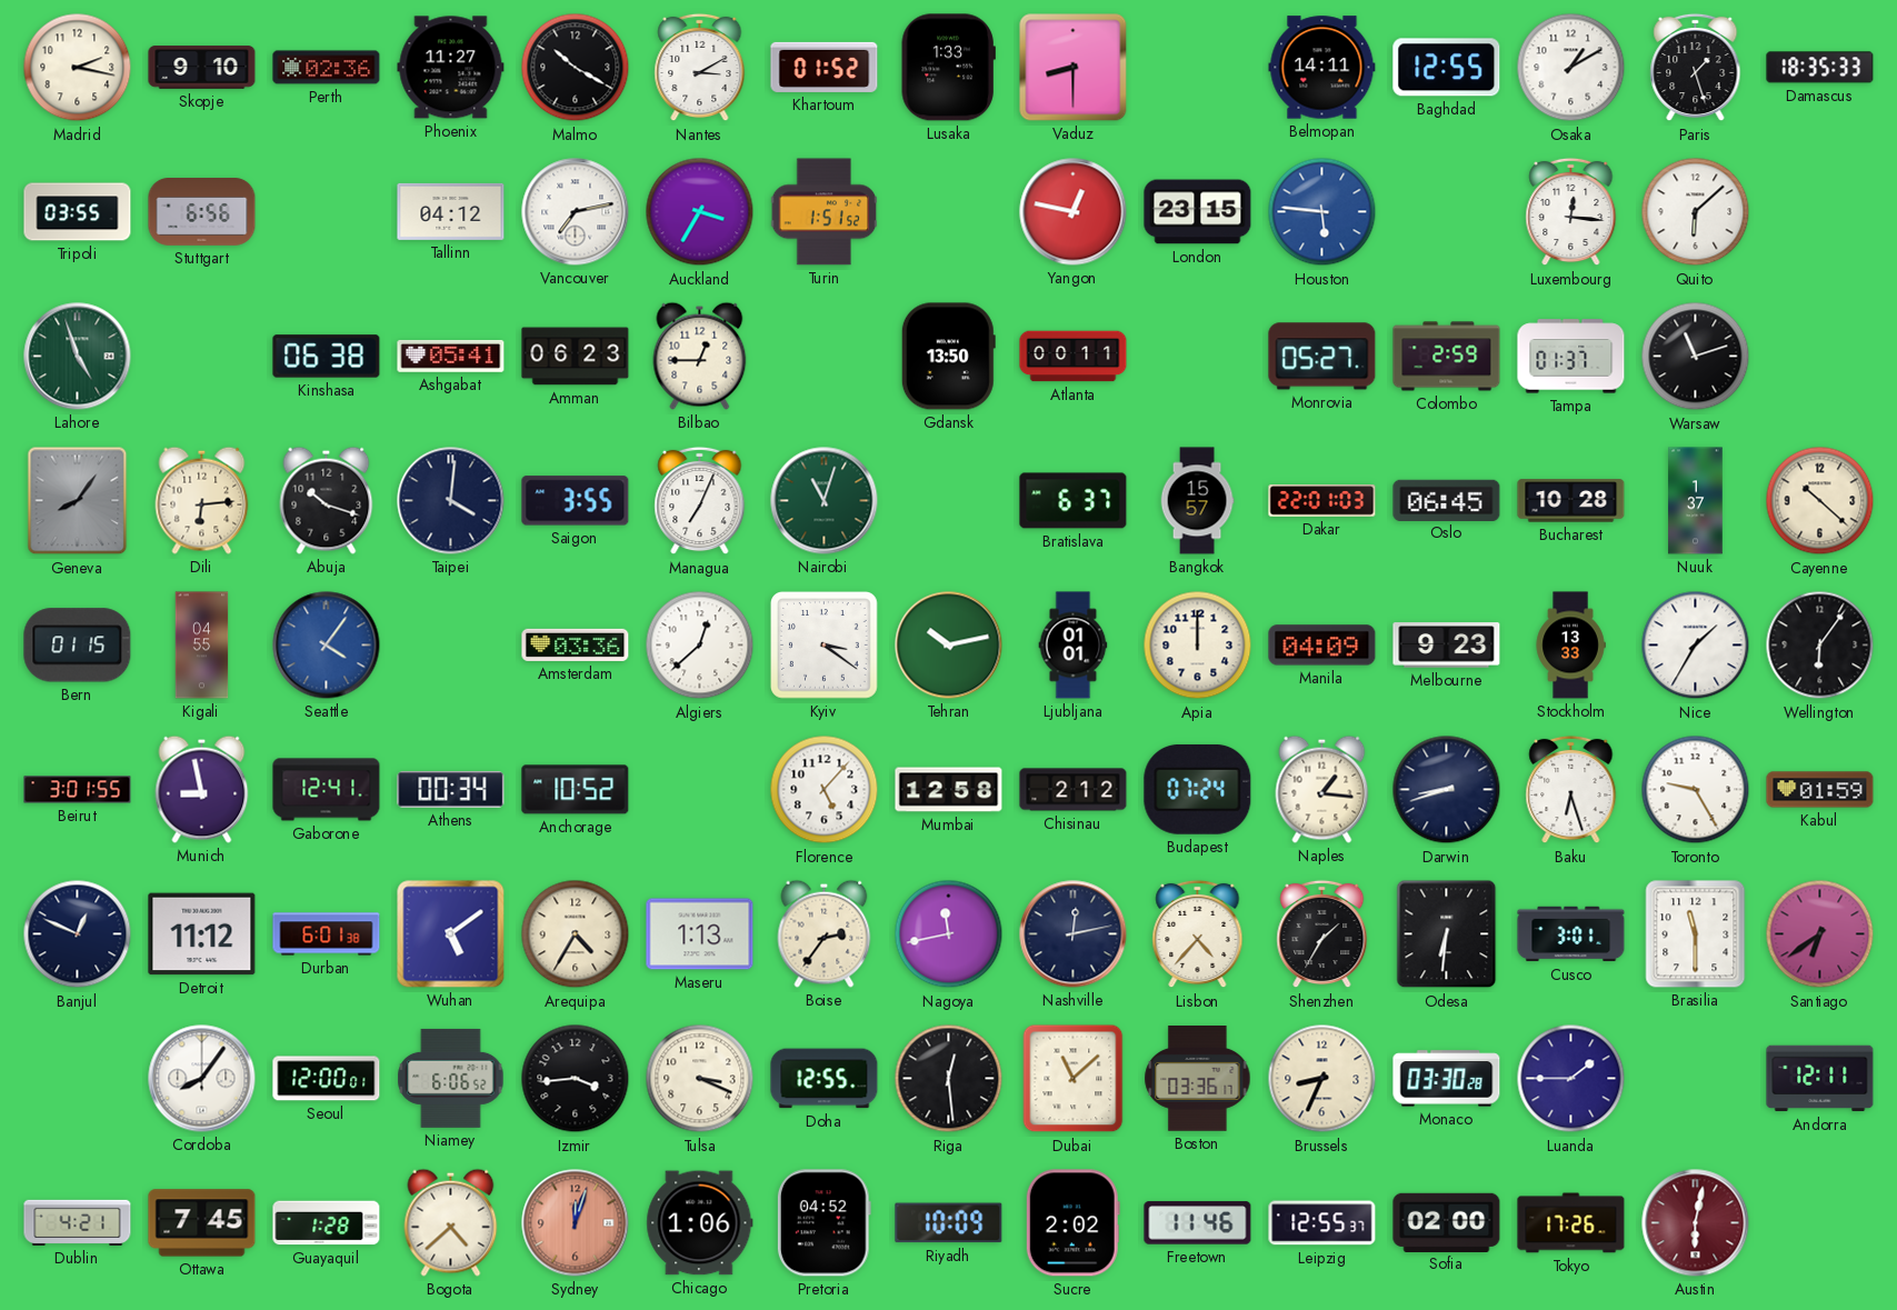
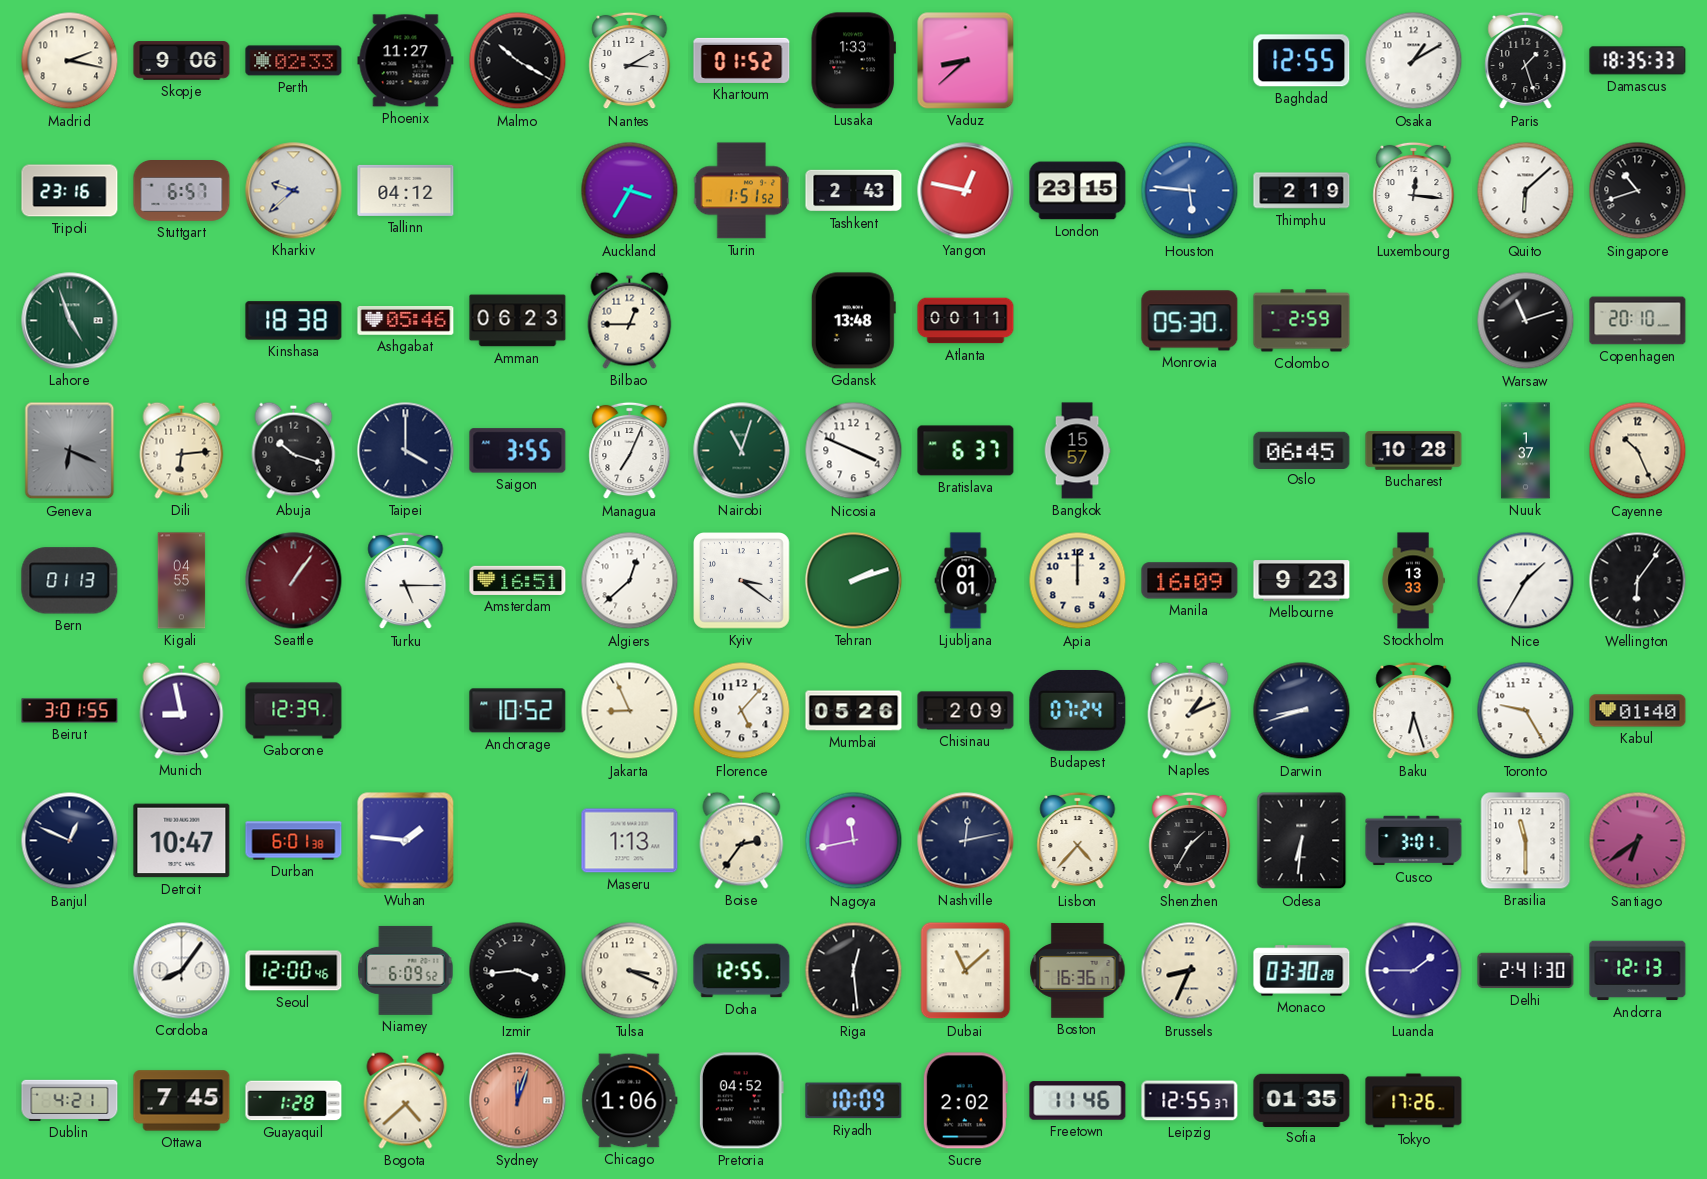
Skopje: 9:10 -> 9:06
Perth: 02:36 -> 02:33
Vaduz: 8:30 -> 8:38
Belmopan: 14:11 -> none
Tripoli: 03:55 -> 23:16
Stuttgart: 6:56 -> 6:57
Kharkiv: none -> 9:38
Vancouver: 7:13 -> none
Tashkent: none -> 2:43
Thimphu: none -> 2:19
Singapore: none -> 10:42
Kinshasa: 06:38 -> 18:38
Ashgabat: 05:41 -> 05:46
Gdansk: 13:50 -> 13:48
Monrovia: 05:27 -> 05:30
Tampa: 01:37 -> none
Copenhagen: none -> 20:10
Geneva: 8:06 -> 6:19
Taipei: 4:01 -> 4:00
Nicosia: none -> 3:49
Dakar: 22:01 -> none
Cayenne: 10:22 -> 10:26
Bern: 01:15 -> 01:13
Seattle: 4:06 -> 1:06
Seattle dial: blue -> burgundy
Turku: none -> 5:15
Amsterdam: 03:36 -> 16:51
Tehran: 10:13 -> 2:12
Manila: 04:09 -> 16:09
Gaborone: 12:41 -> 12:39
Athens: 00:34 -> none
Jakarta: none -> 8:56
Mumbai: 12:58 -> 05:26
Chisinau: 2:12 -> 2:09
Naples: 1:16 -> 1:11
Kabul: 01:59 -> 01:40
Detroit: 11:12 -> 10:47
Wuhan: 5:09 -> 1:46
Arequipa: 4:35 -> none
Seoul: 12:00:01 -> 12:00:46
Niamey: 6:06 -> 6:09
Boston: 03:36 -> 16:36
Delhi: none -> 2:41
Andorra: 12:11 -> 12:13
Sofia: 02:00 -> 01:35
Austin: 6:02 -> none
